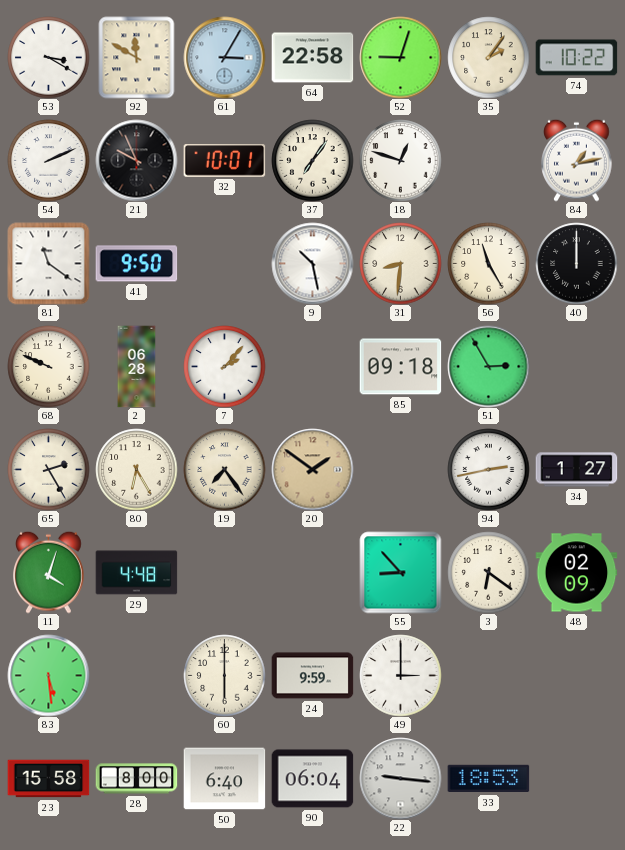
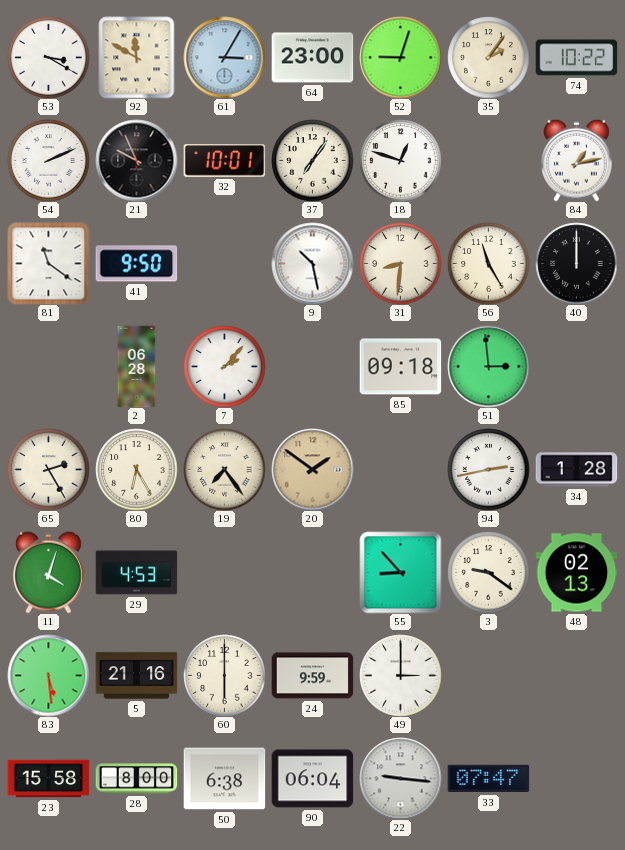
64: 22:58 -> 23:00
68: 9:49 -> none
51: 2:55 -> 2:59
34: 1:27 -> 1:28
29: 4:48 -> 4:53
3: 6:21 -> 9:21
48: 02:09 -> 02:13
5: none -> 21:16
50: 6:40 -> 6:38
33: 18:53 -> 07:47
